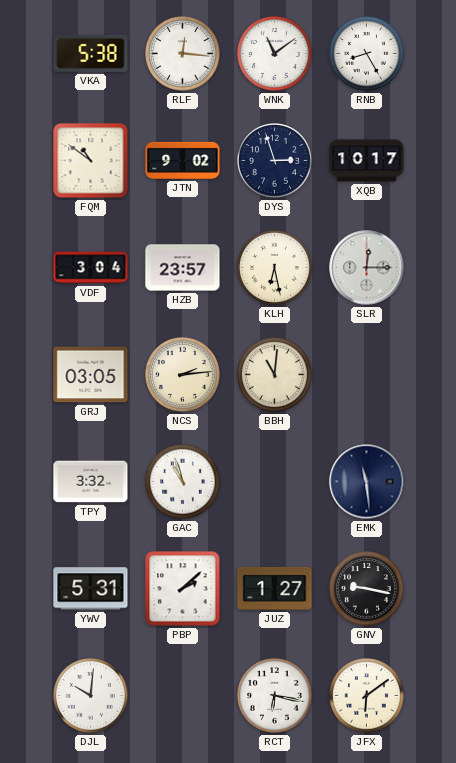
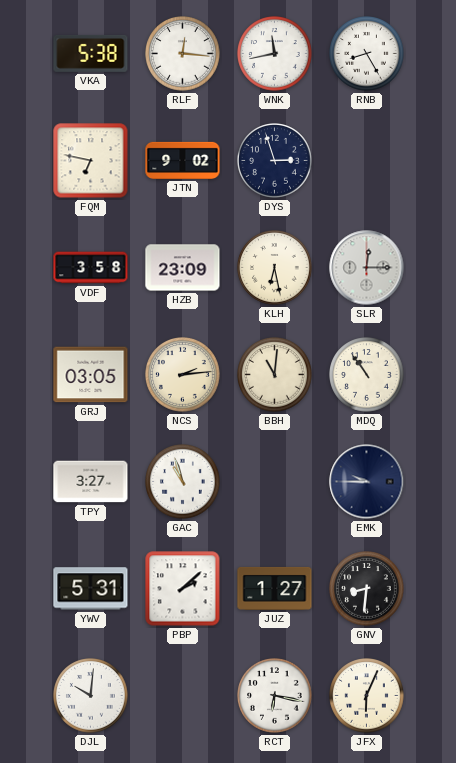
WNK: 11:09 -> 11:43
FQM: 10:51 -> 6:47
XQB: 10:17 -> none
VDF: 3:04 -> 3:58
HZB: 23:57 -> 23:09
MDQ: none -> 10:54
TPY: 3:32 -> 3:27
EMK: 11:29 -> 9:45
GNV: 9:17 -> 8:31
JFX: 6:09 -> 6:04
